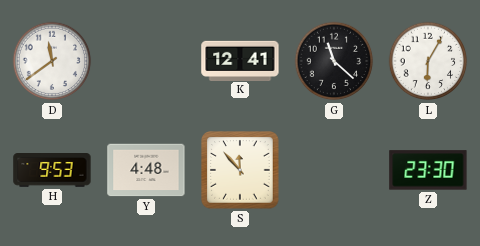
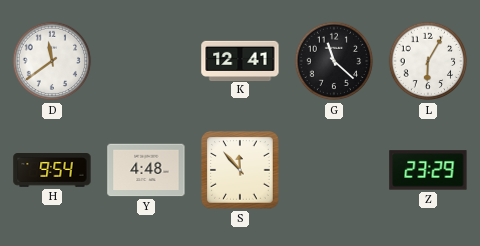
H: 9:53 -> 9:54
Z: 23:30 -> 23:29
